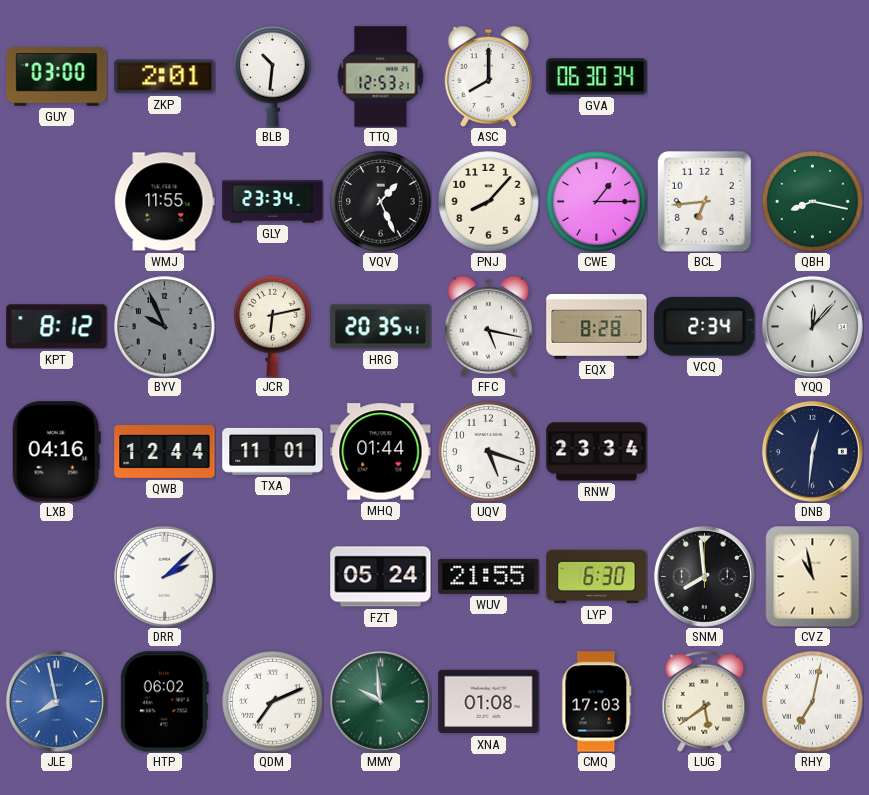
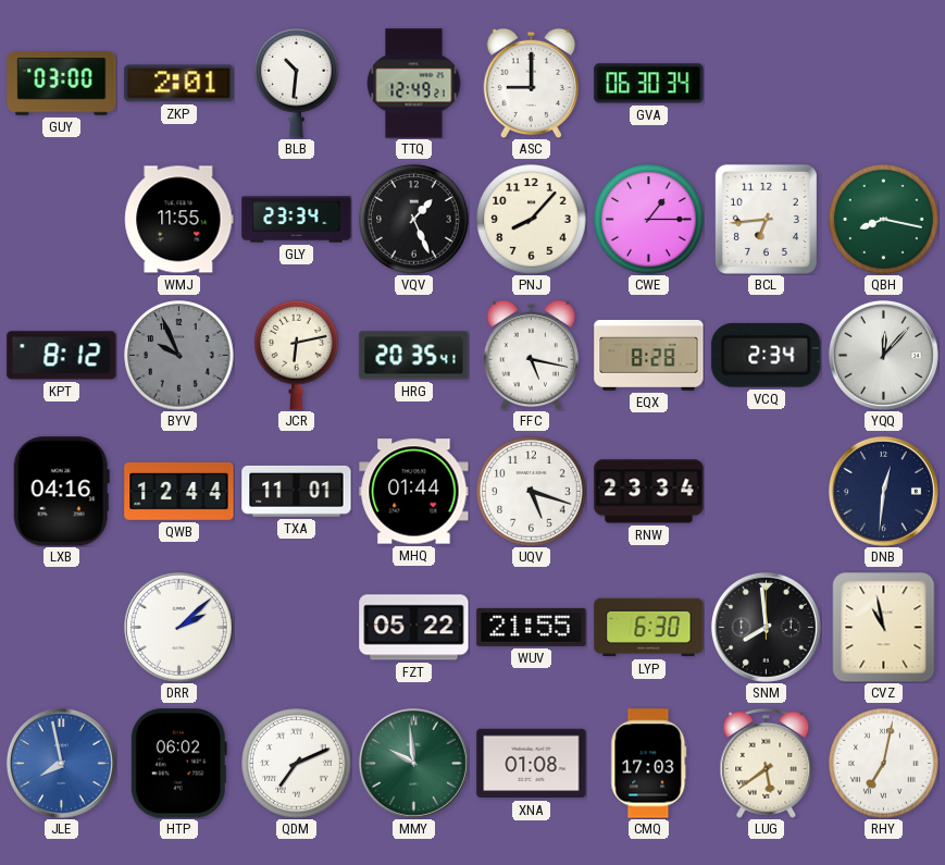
TTQ: 12:53 -> 12:49
ASC: 8:00 -> 9:00
FZT: 05:24 -> 05:22
